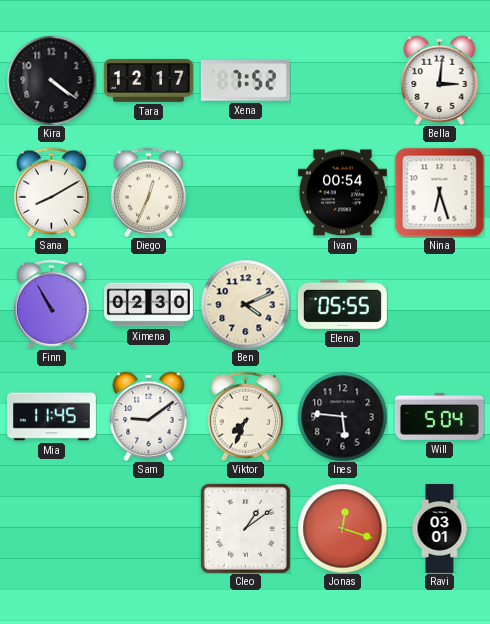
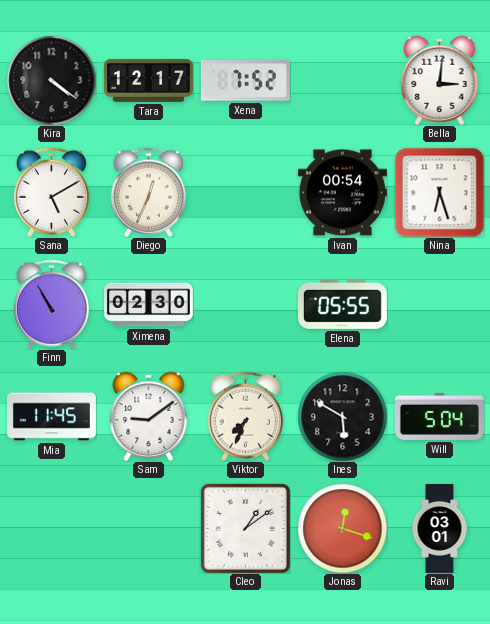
Sana: 8:10 -> 5:10
Ben: 4:11 -> none
Ines: 5:46 -> 5:50
